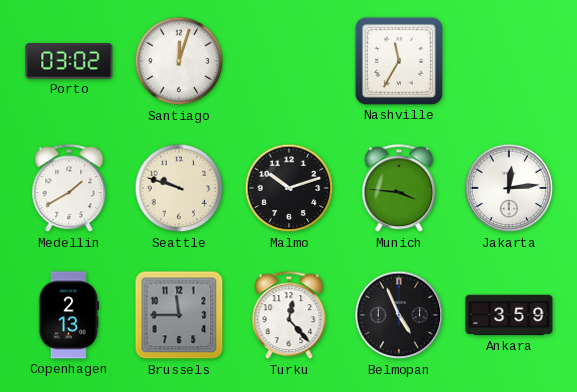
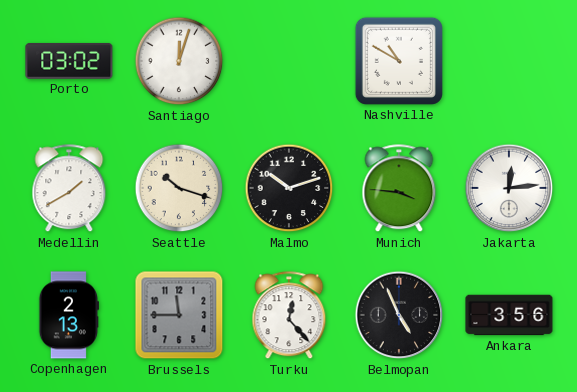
Nashville: 11:35 -> 10:50
Seattle: 9:48 -> 10:18
Ankara: 3:59 -> 3:56
